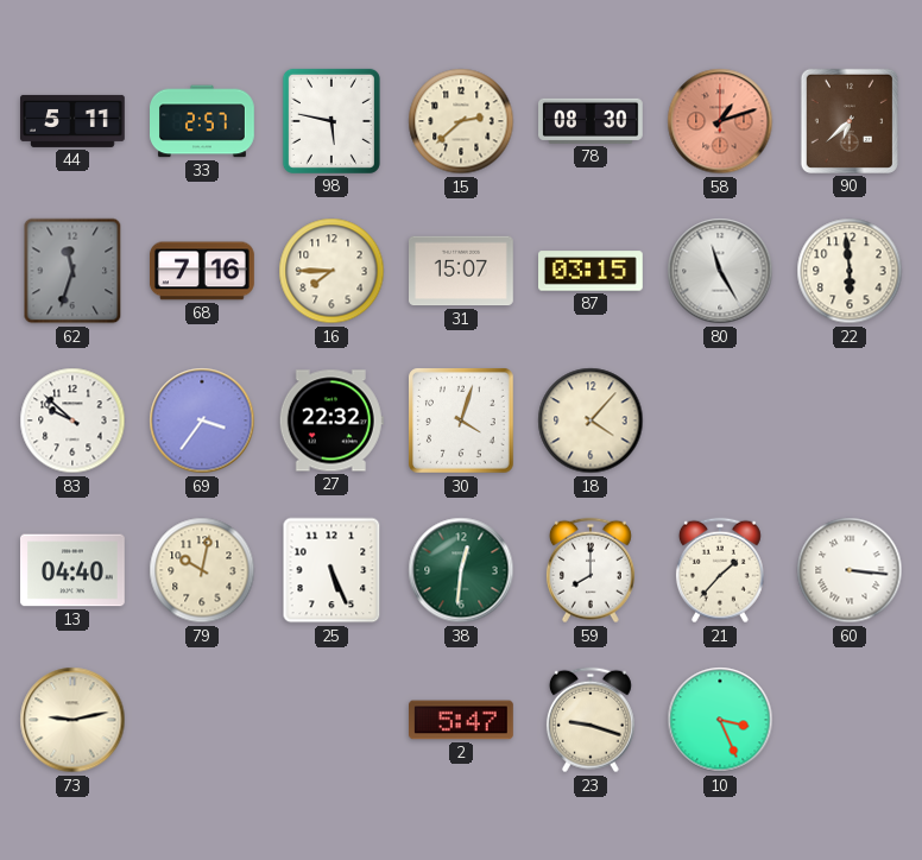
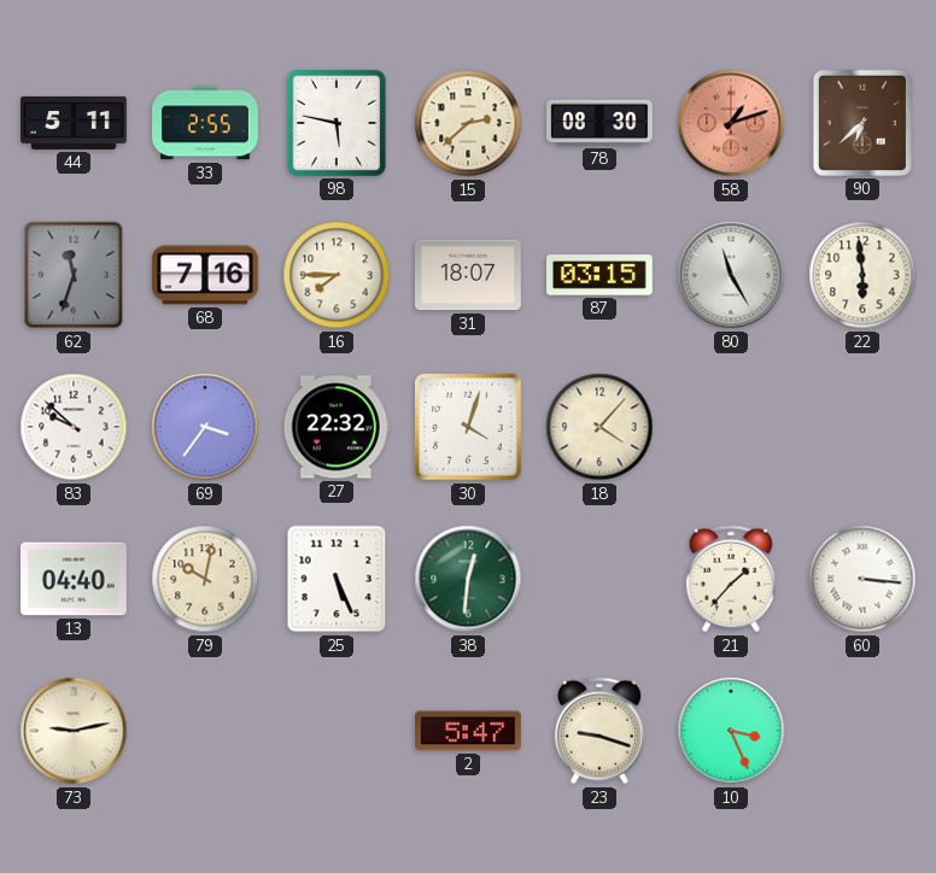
33: 2:57 -> 2:55
31: 15:07 -> 18:07
59: 8:00 -> none
